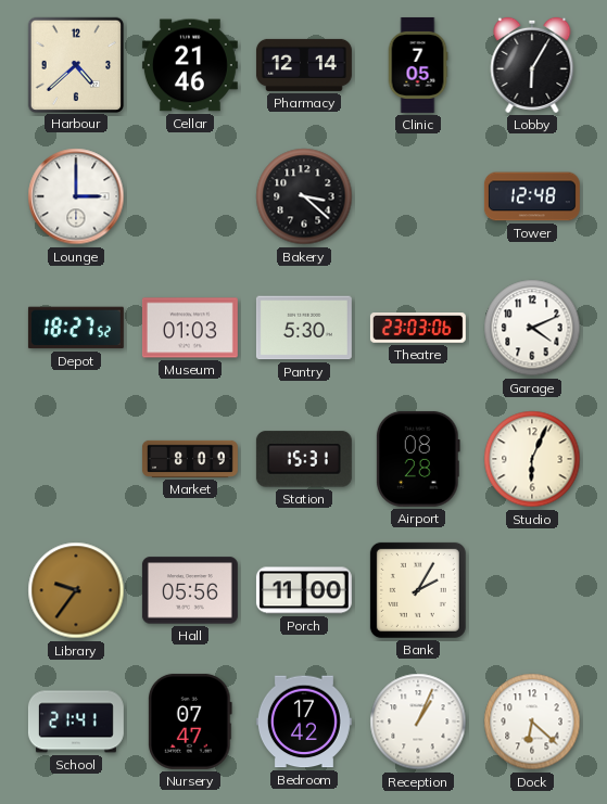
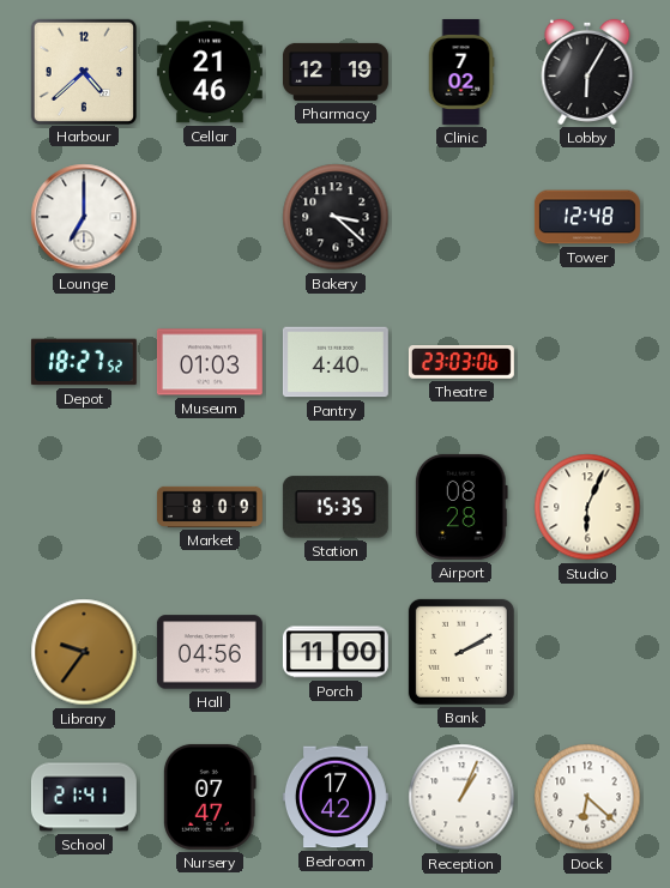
Pharmacy: 12:14 -> 12:19
Clinic: 7:05 -> 7:02
Lounge: 3:00 -> 7:00
Pantry: 5:30 -> 4:40
Garage: 4:11 -> none
Station: 15:31 -> 15:35
Hall: 05:56 -> 04:56
Bank: 2:05 -> 2:10
